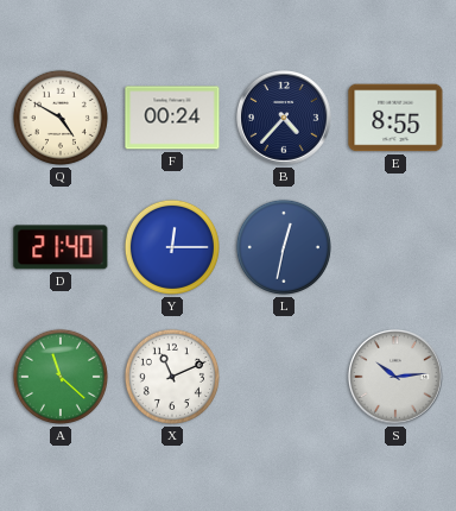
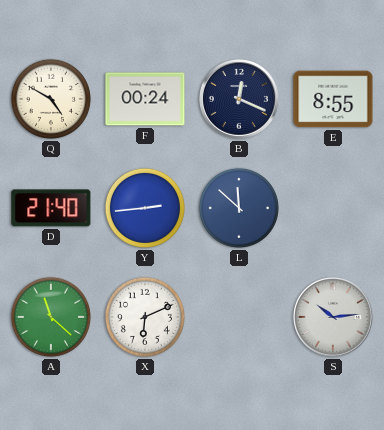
B: 4:37 -> 12:19
Y: 12:15 -> 2:44
L: 12:32 -> 11:52
X: 11:11 -> 6:11
